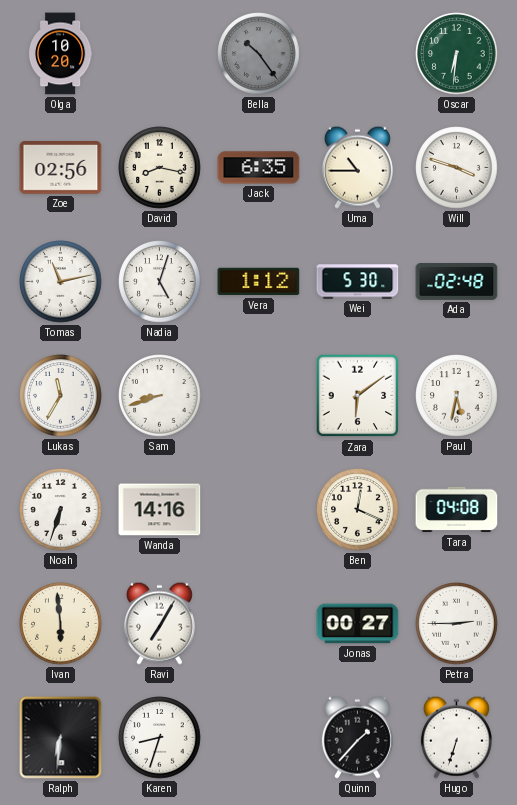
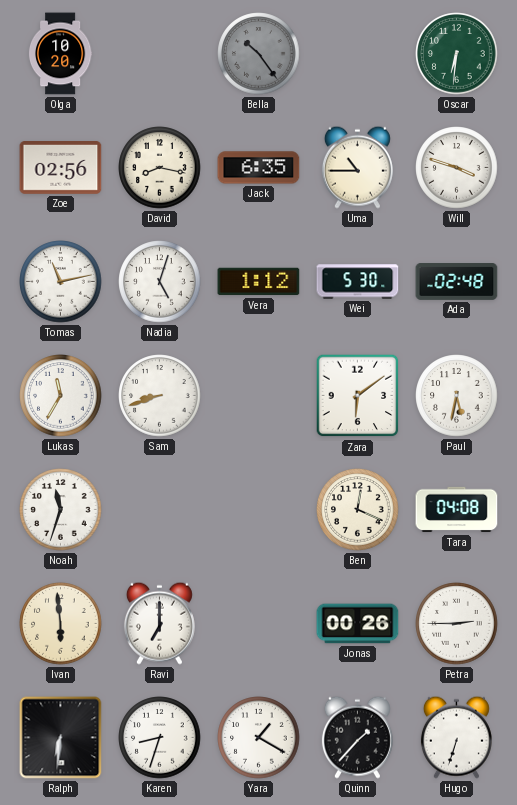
Noah: 6:33 -> 11:33
Wanda: 14:16 -> none
Ravi: 7:05 -> 7:00
Jonas: 00:27 -> 00:26
Yara: none -> 1:20
